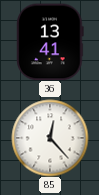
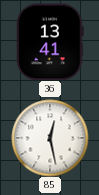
85: 12:23 -> 12:28
